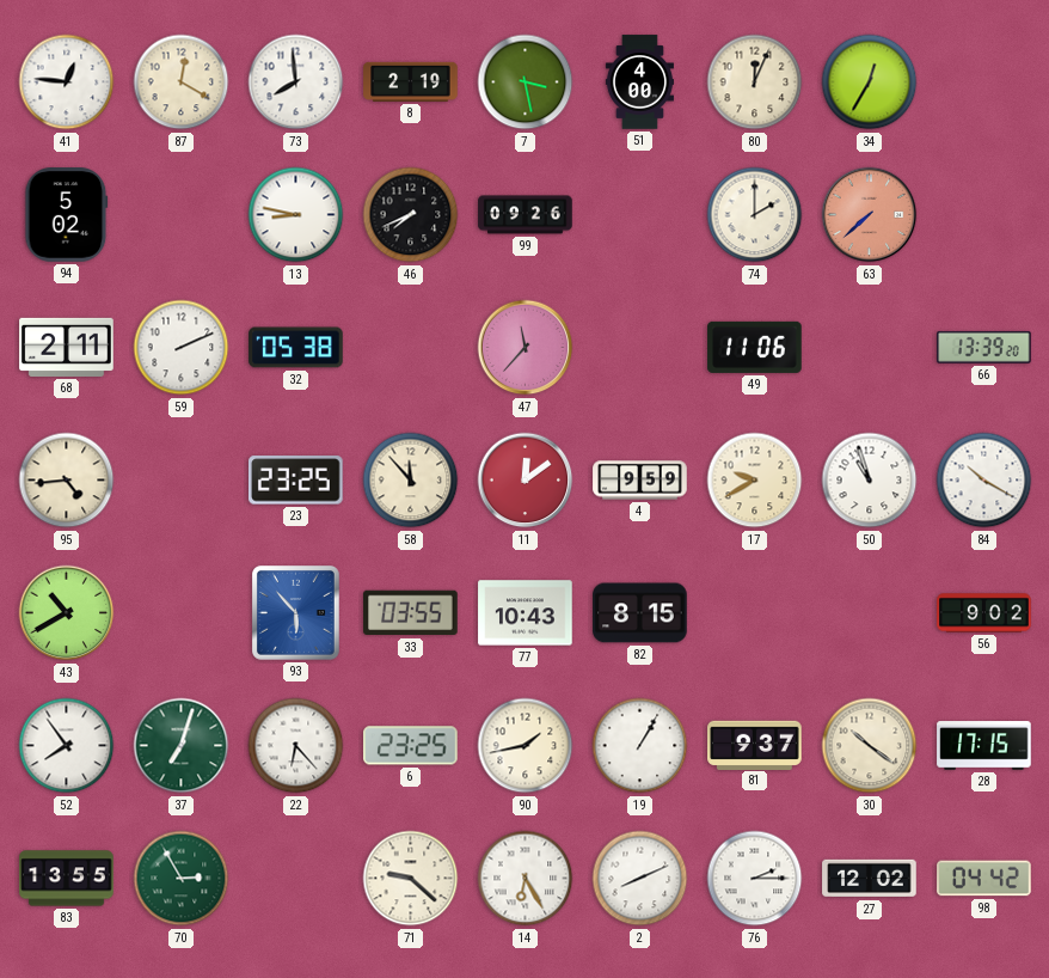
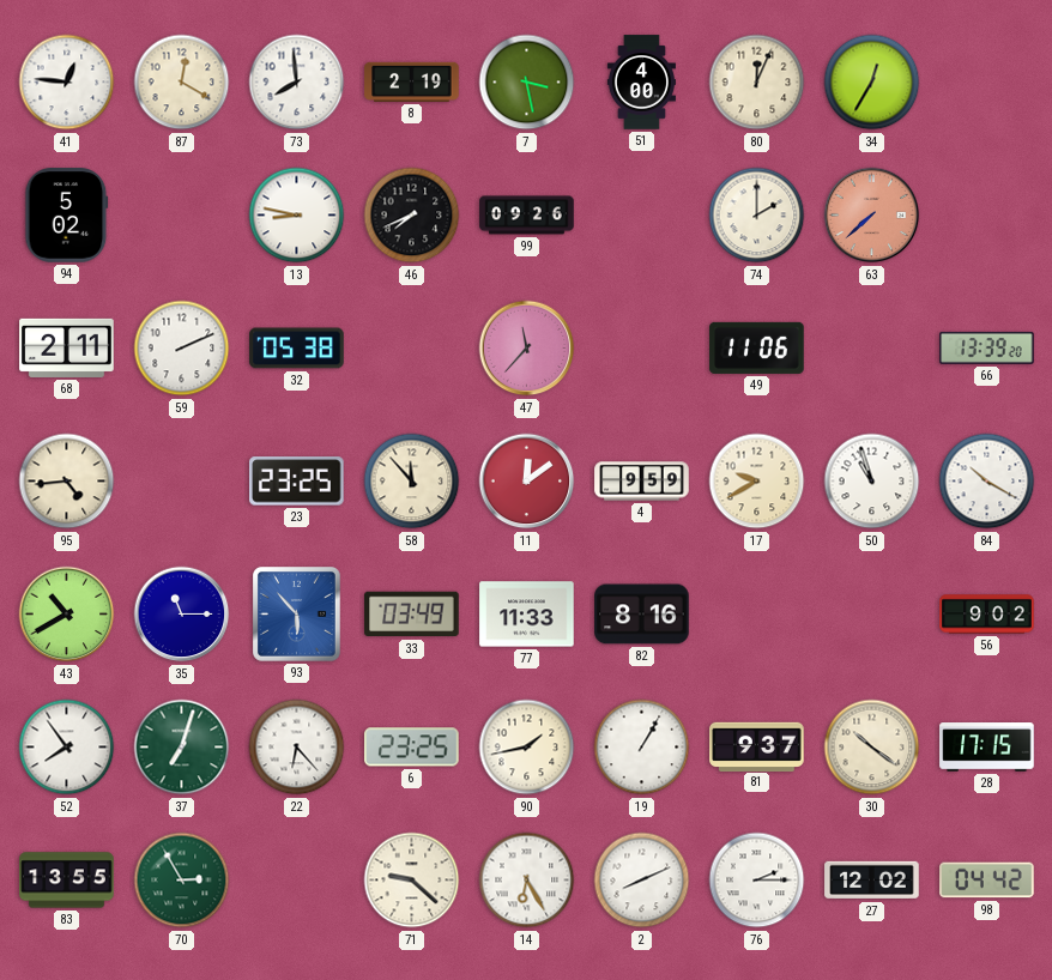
35: none -> 11:15
33: 03:55 -> 03:49
77: 10:43 -> 11:33
82: 8:15 -> 8:16
